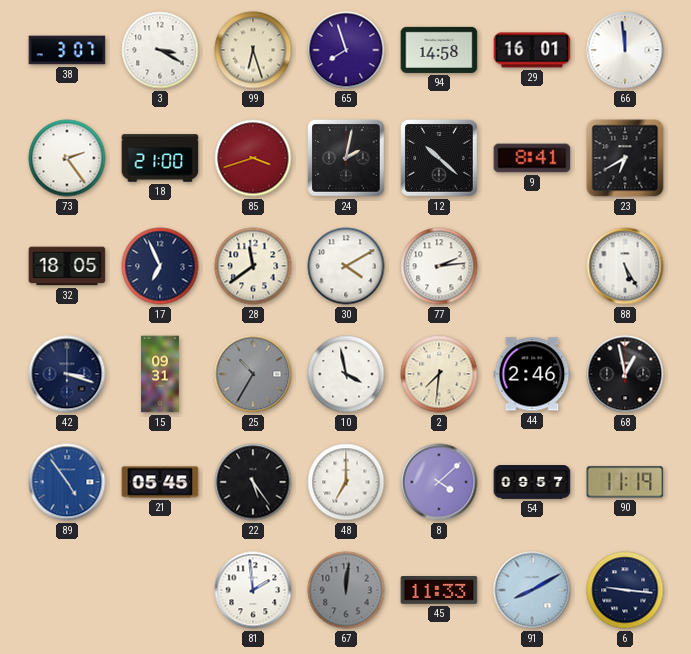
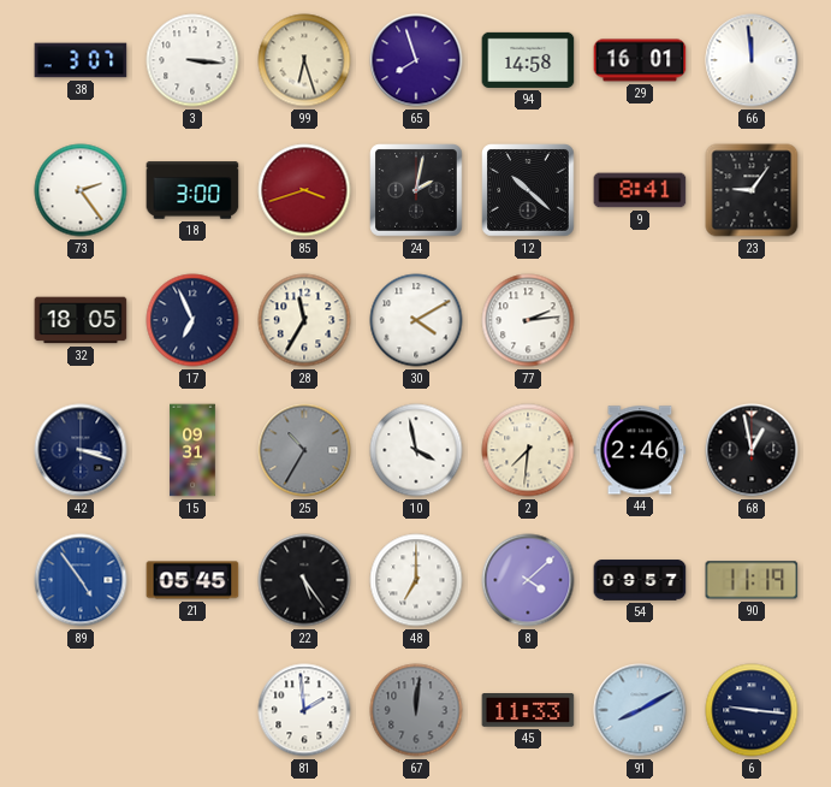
3: 3:20 -> 3:16
18: 21:00 -> 3:00
23: 6:40 -> 9:06
28: 11:39 -> 11:35
88: 5:25 -> none
